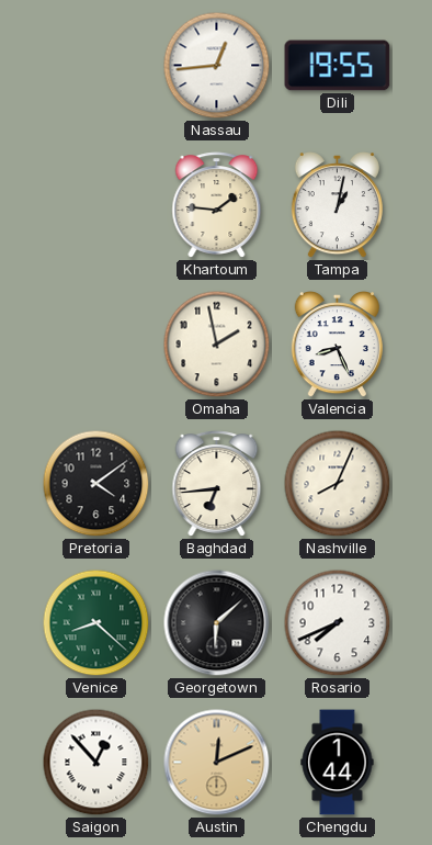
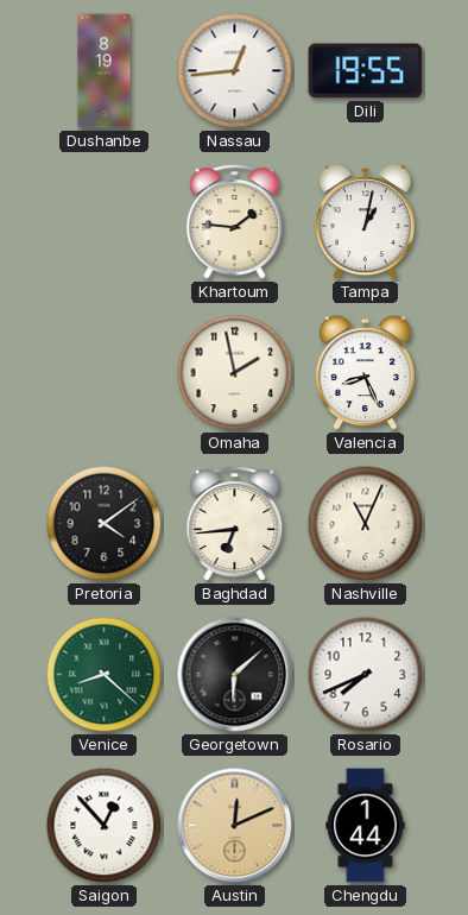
Dushanbe: none -> 8:19
Nashville: 8:04 -> 11:04
